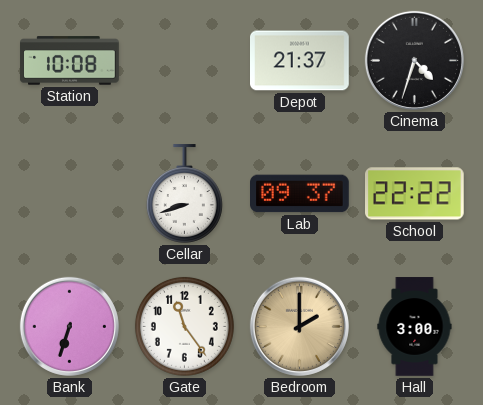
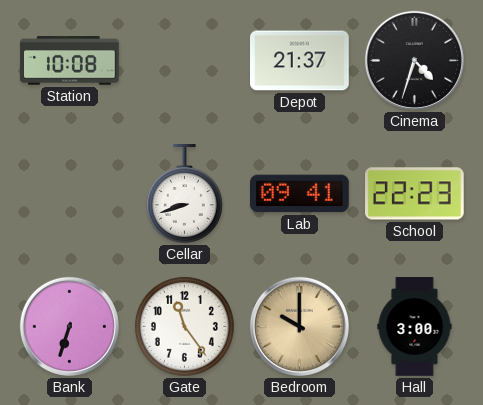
Lab: 09:37 -> 09:41
School: 22:22 -> 22:23
Bedroom: 2:00 -> 10:00
